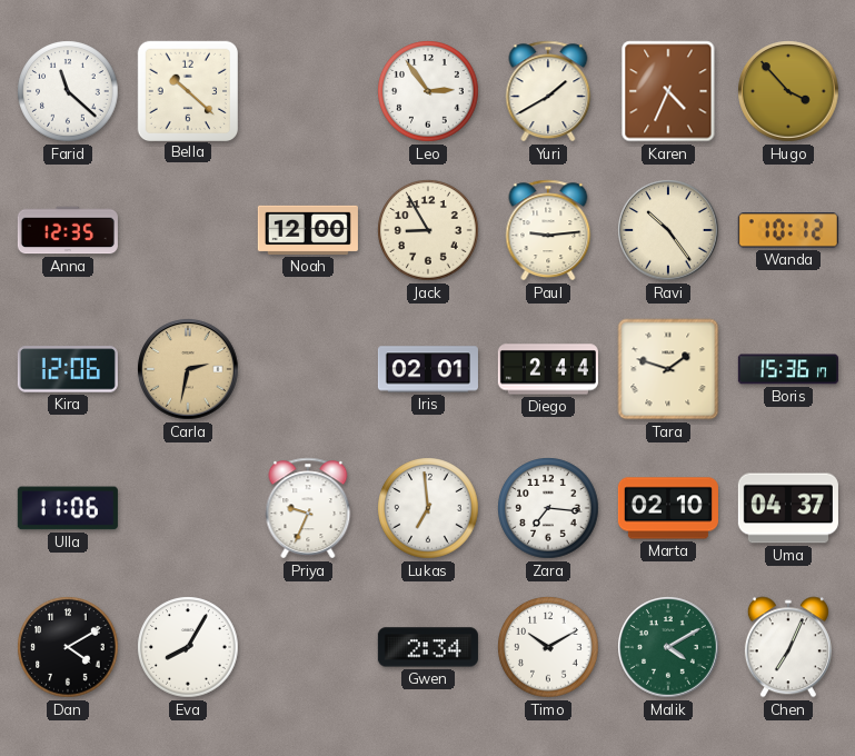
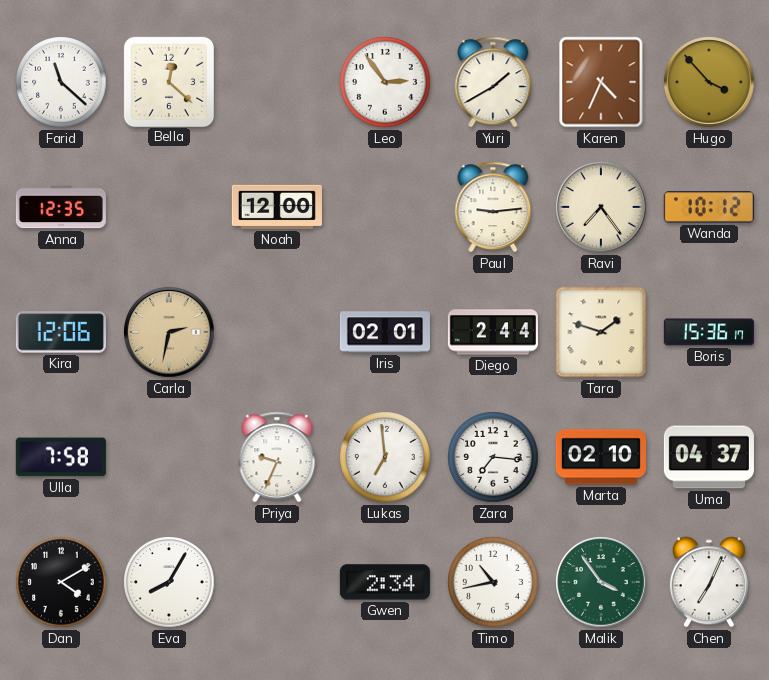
Bella: 10:22 -> 12:22
Jack: 8:55 -> none
Ravi: 10:24 -> 7:24
Ulla: 11:06 -> 7:58
Timo: 10:10 -> 10:43
Malik: 4:10 -> 3:54
